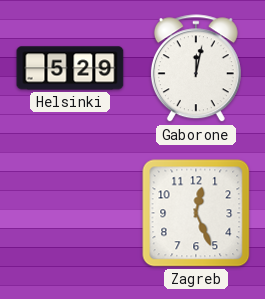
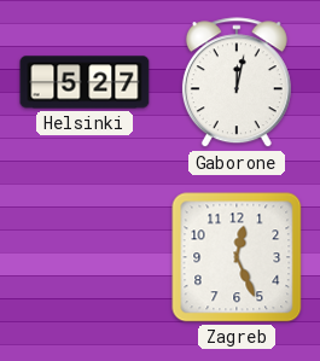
Helsinki: 5:29 -> 5:27
